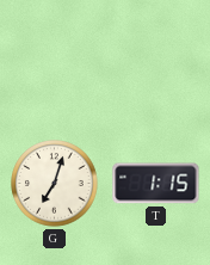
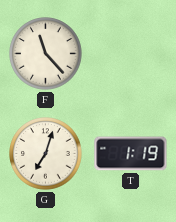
F: none -> 11:23
T: 1:15 -> 1:19
